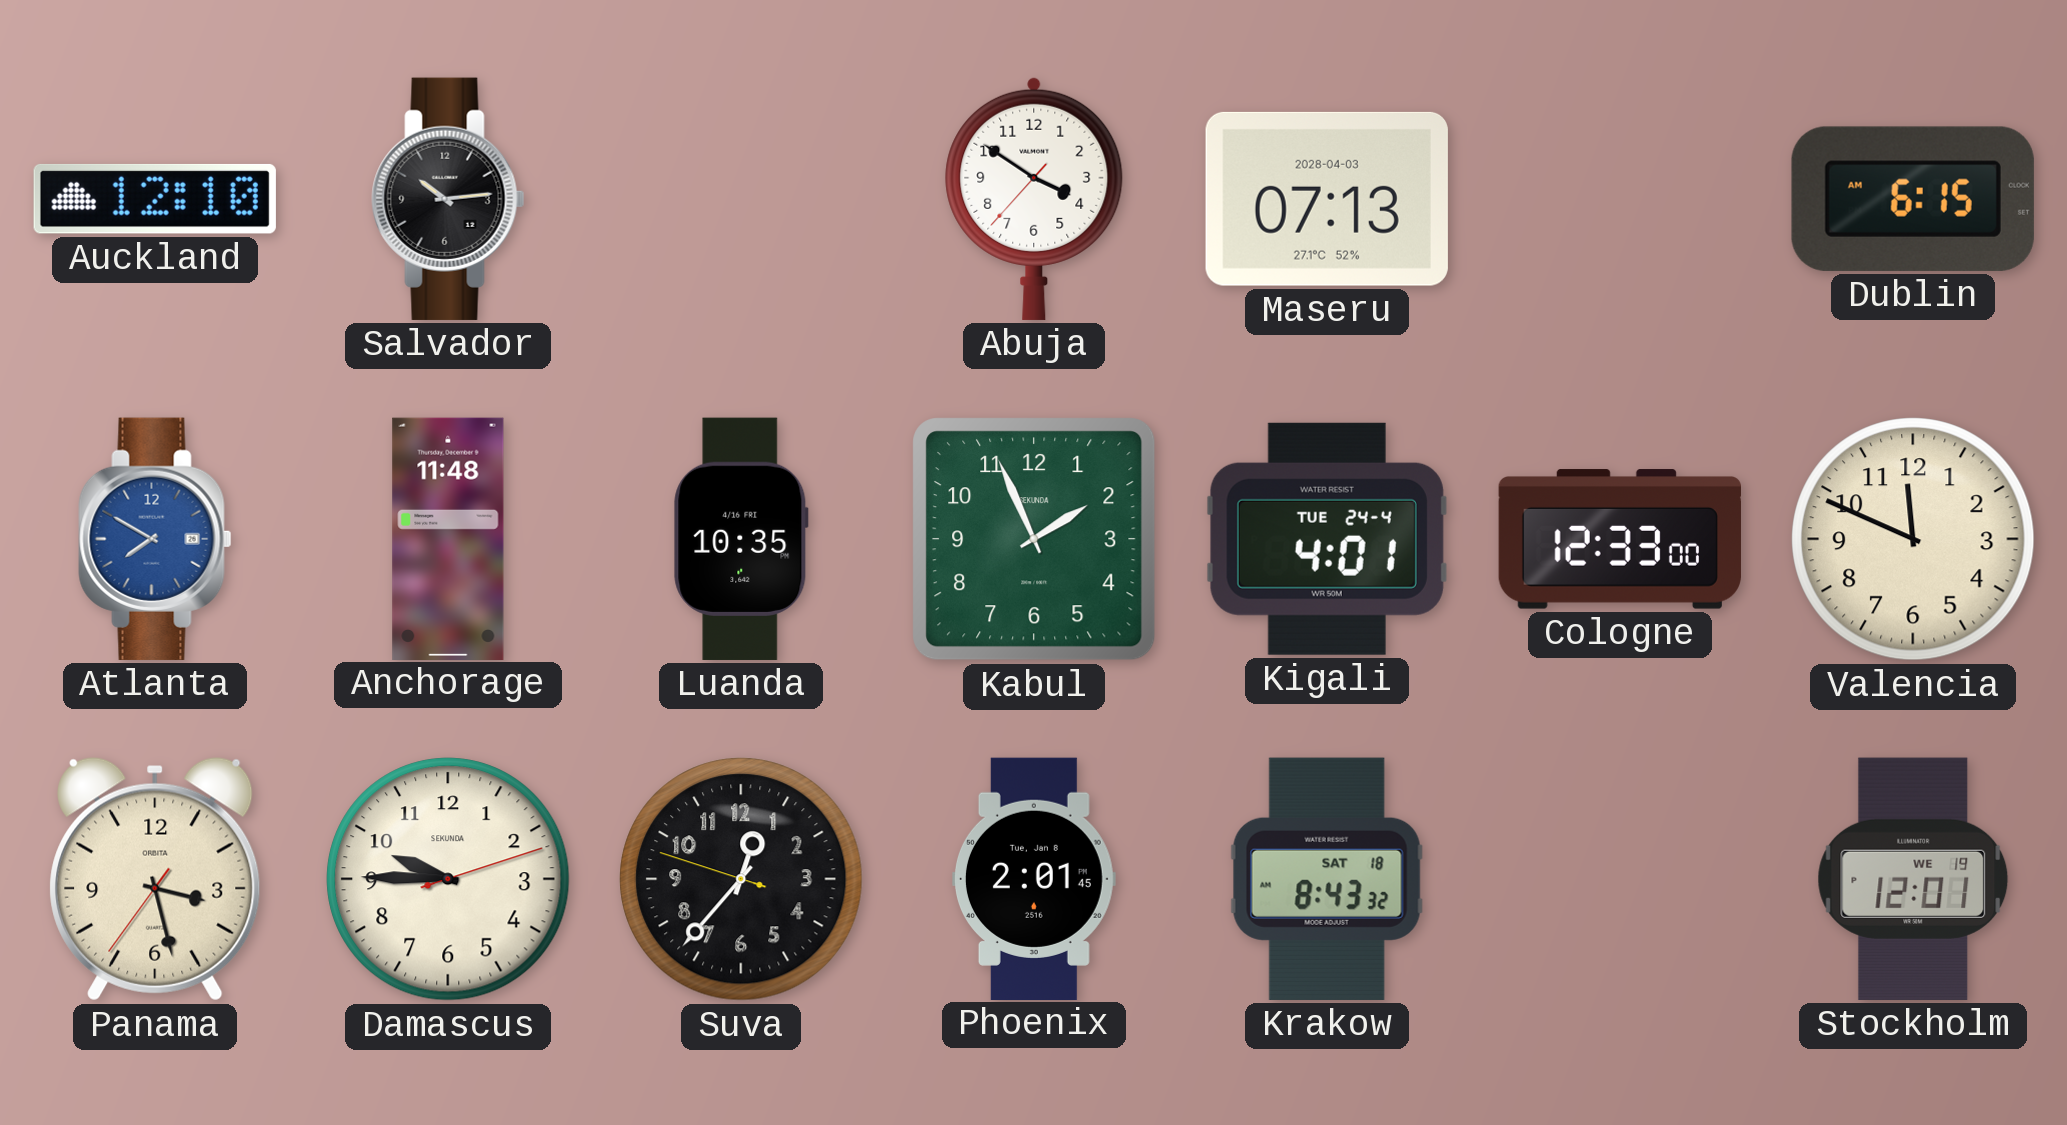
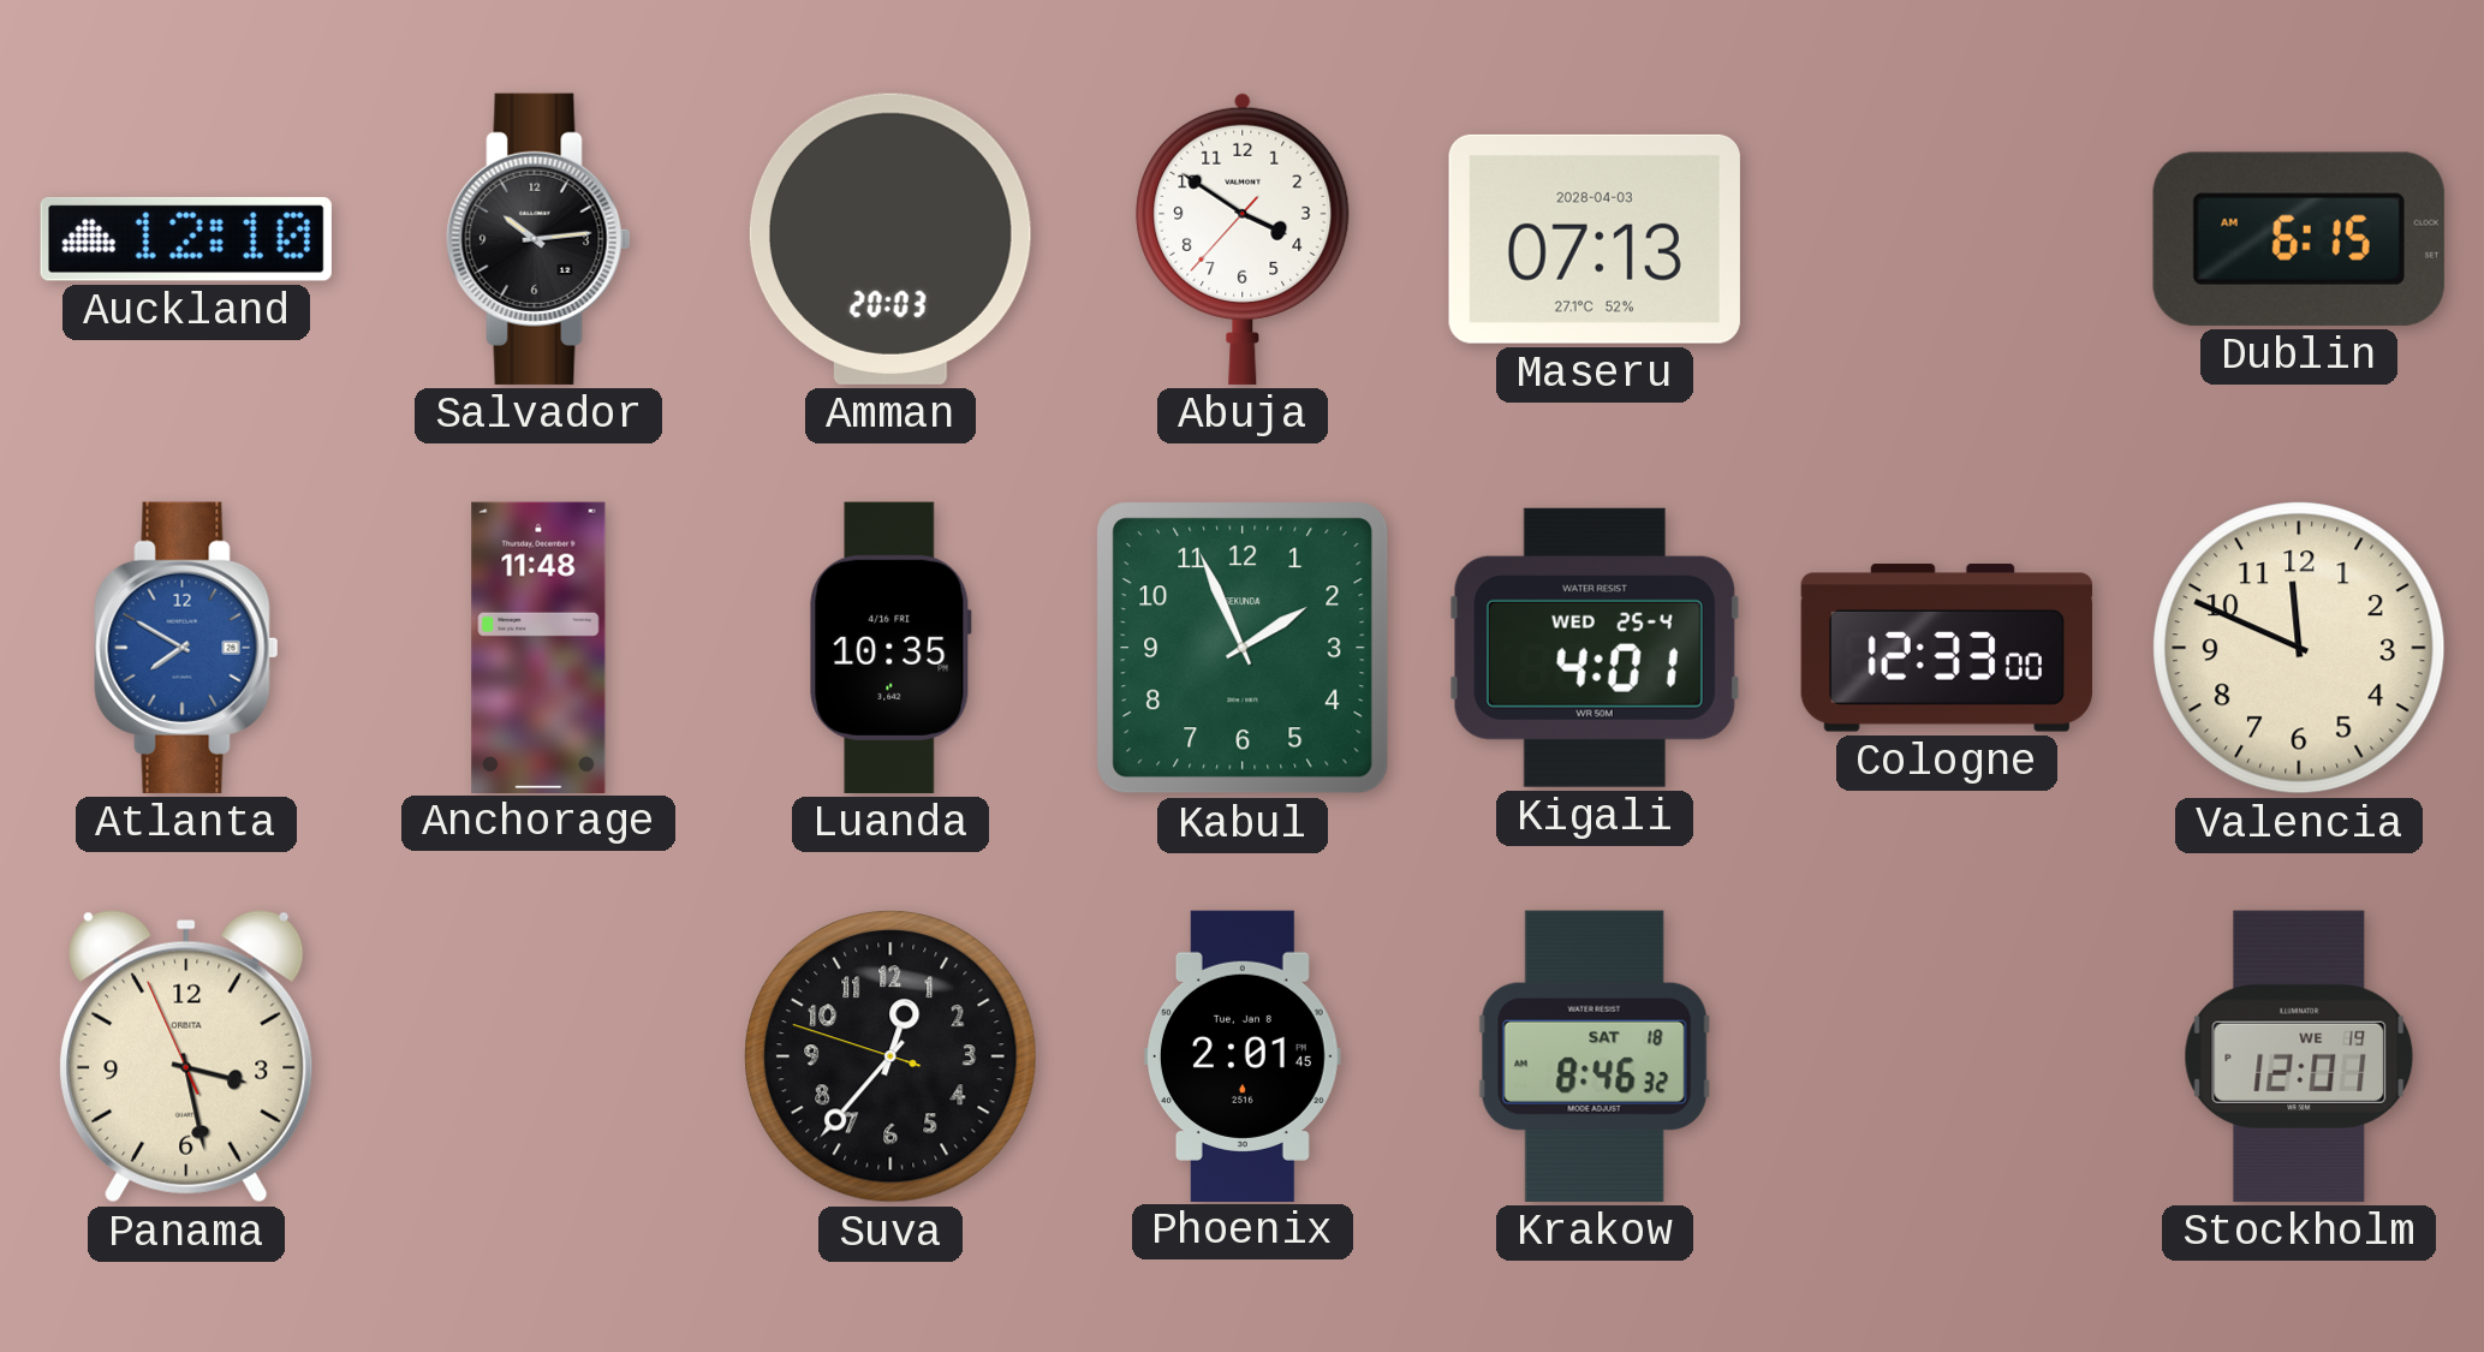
Amman: none -> 20:03
Kigali date: TUE 24-4 -> WED 25-4
Panama: 3:27:36 -> 3:27:56
Damascus: 9:45 -> none
Krakow: 8:43 -> 8:46
